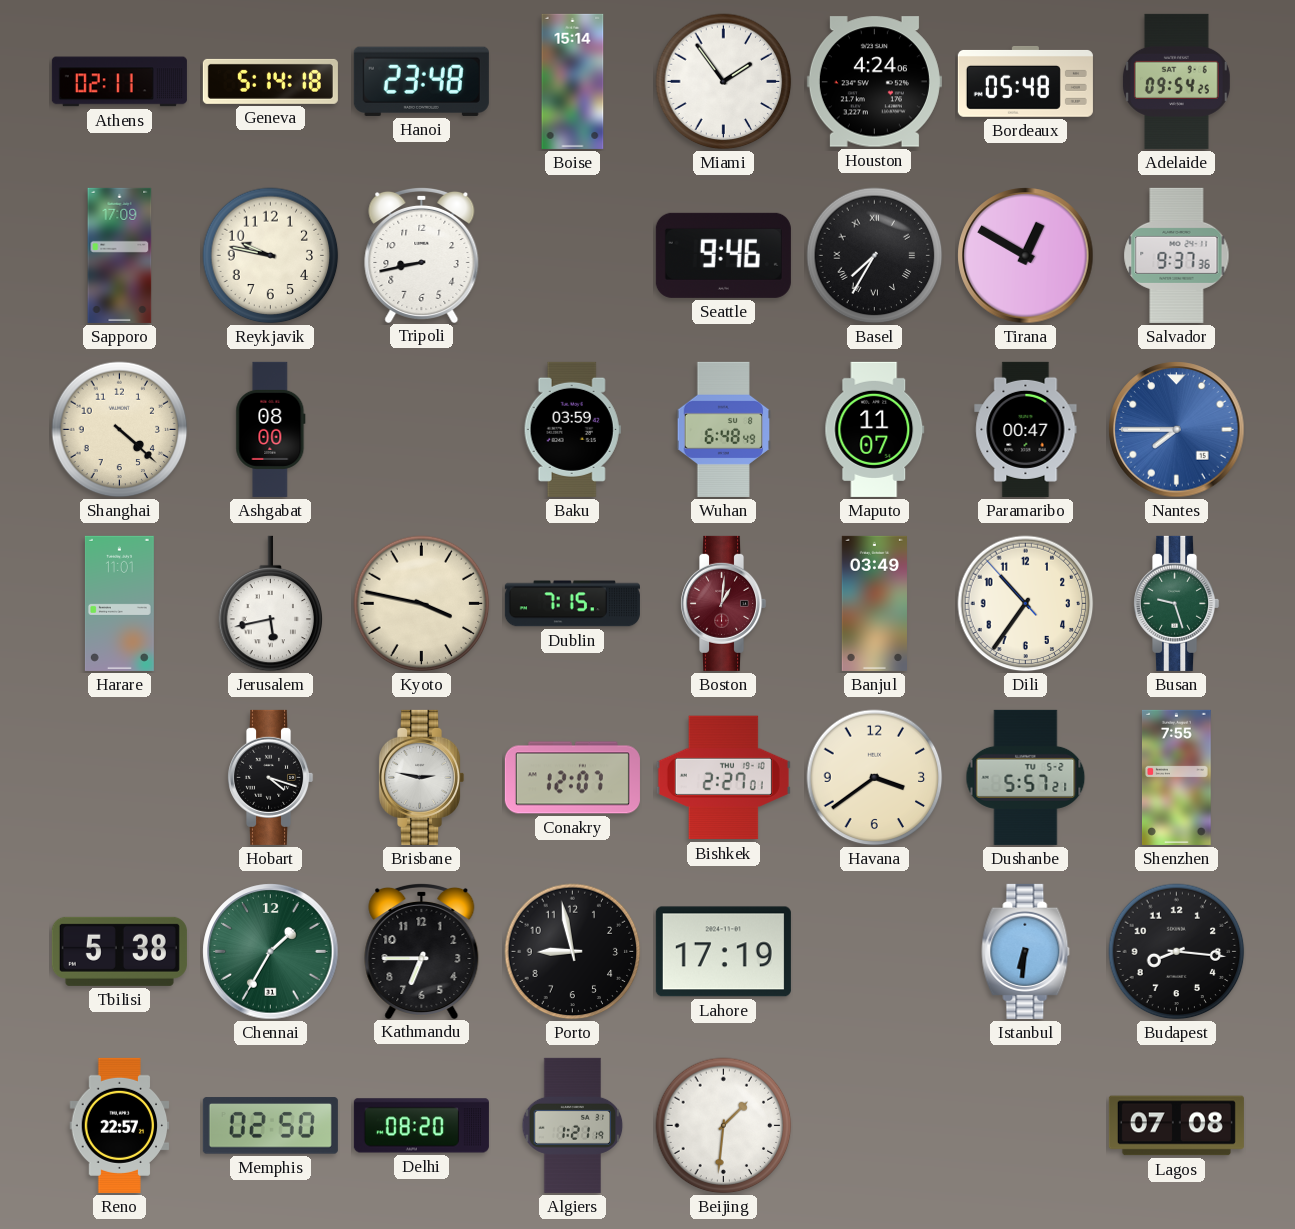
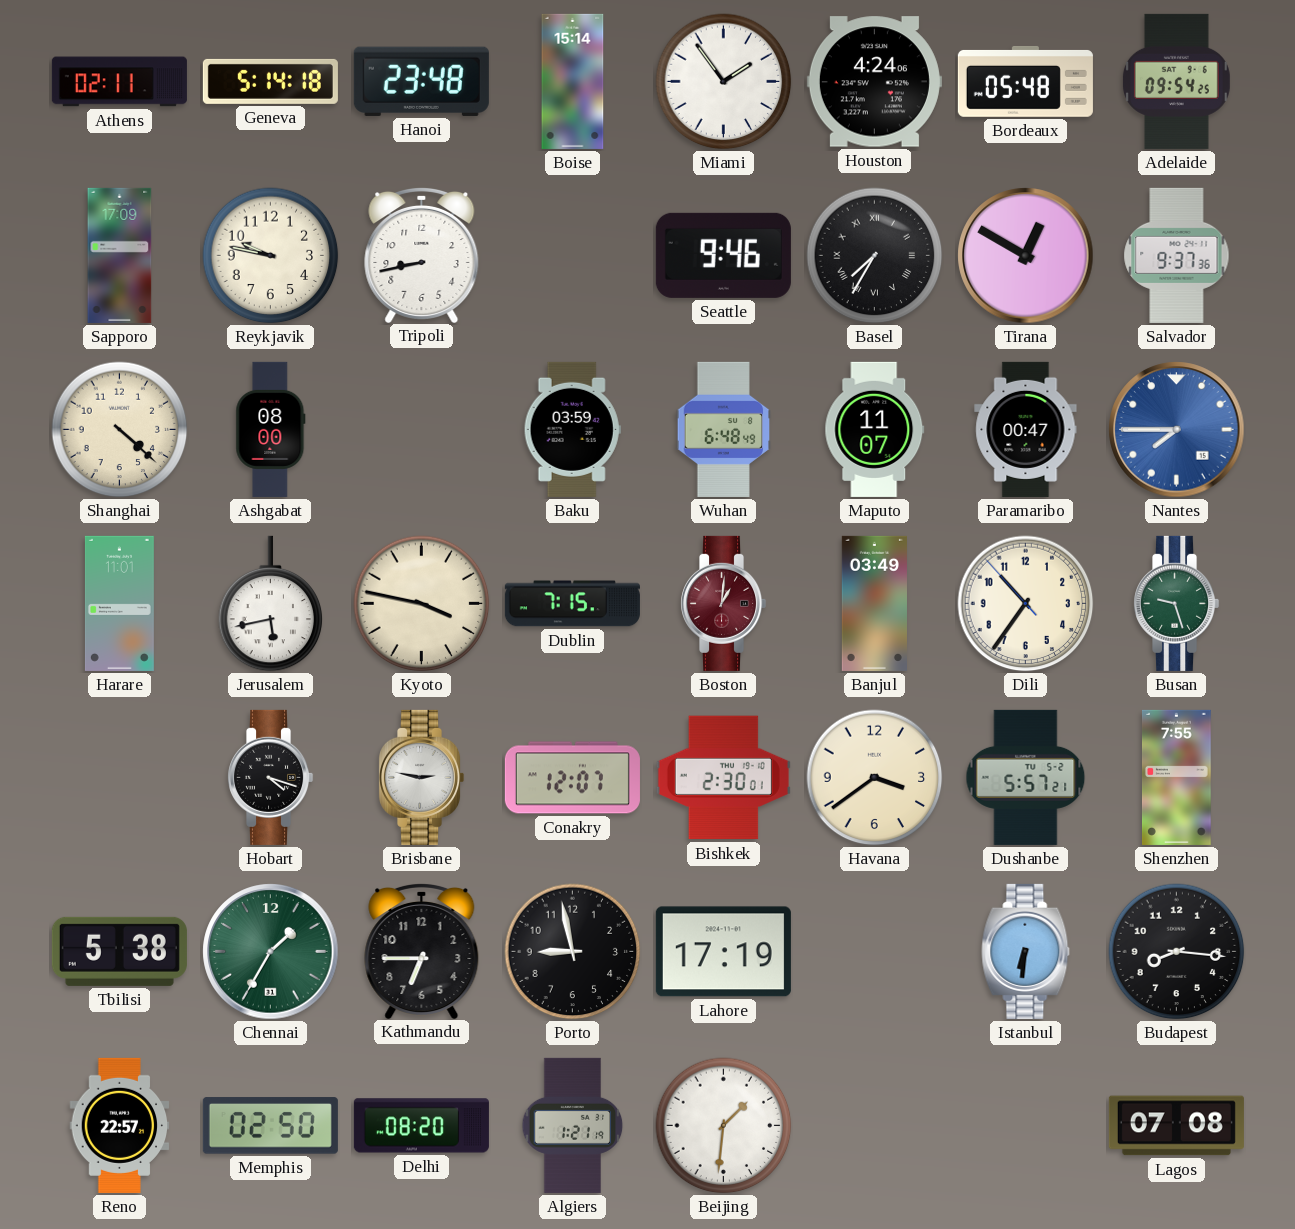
Bishkek: 2:27 -> 2:30
